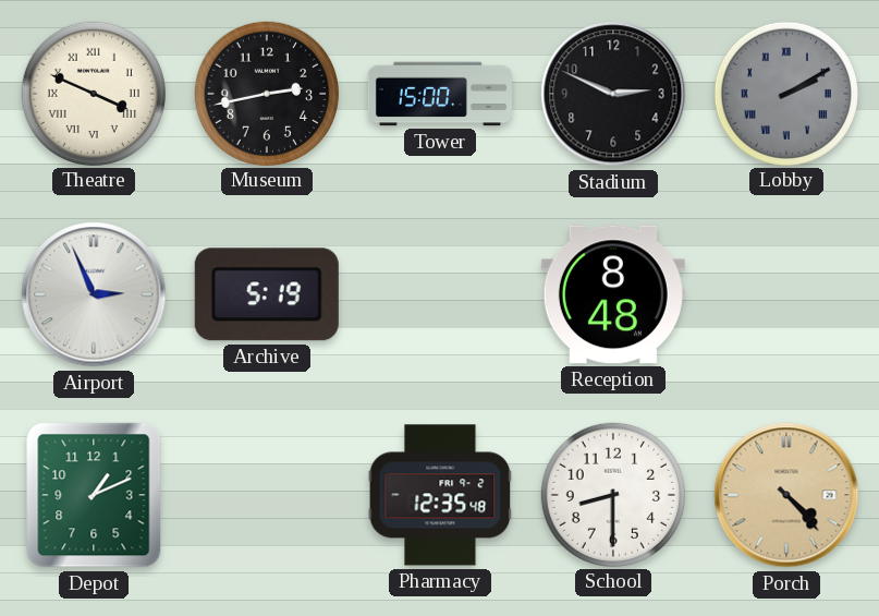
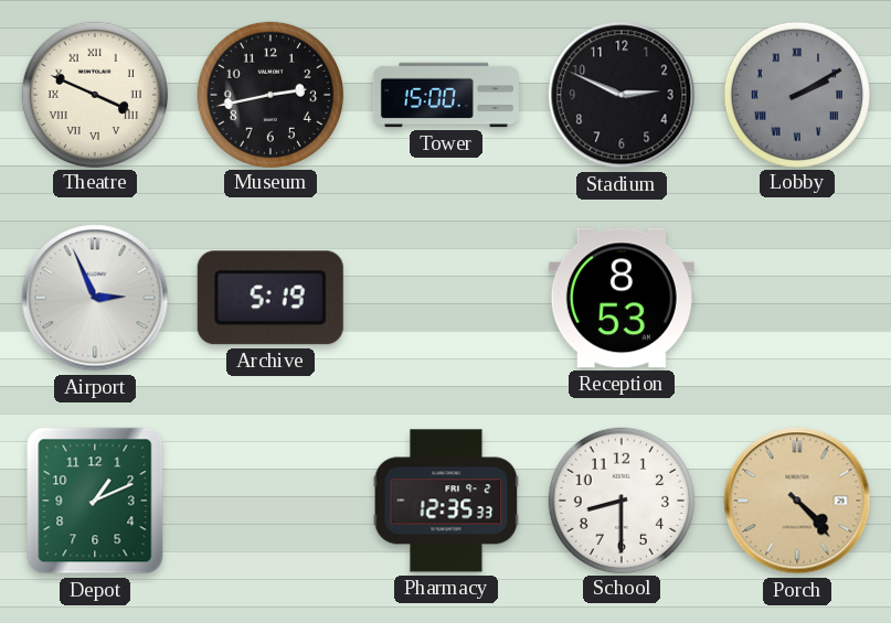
Reception: 8:48 -> 8:53
Pharmacy: 12:35:48 -> 12:35:33
